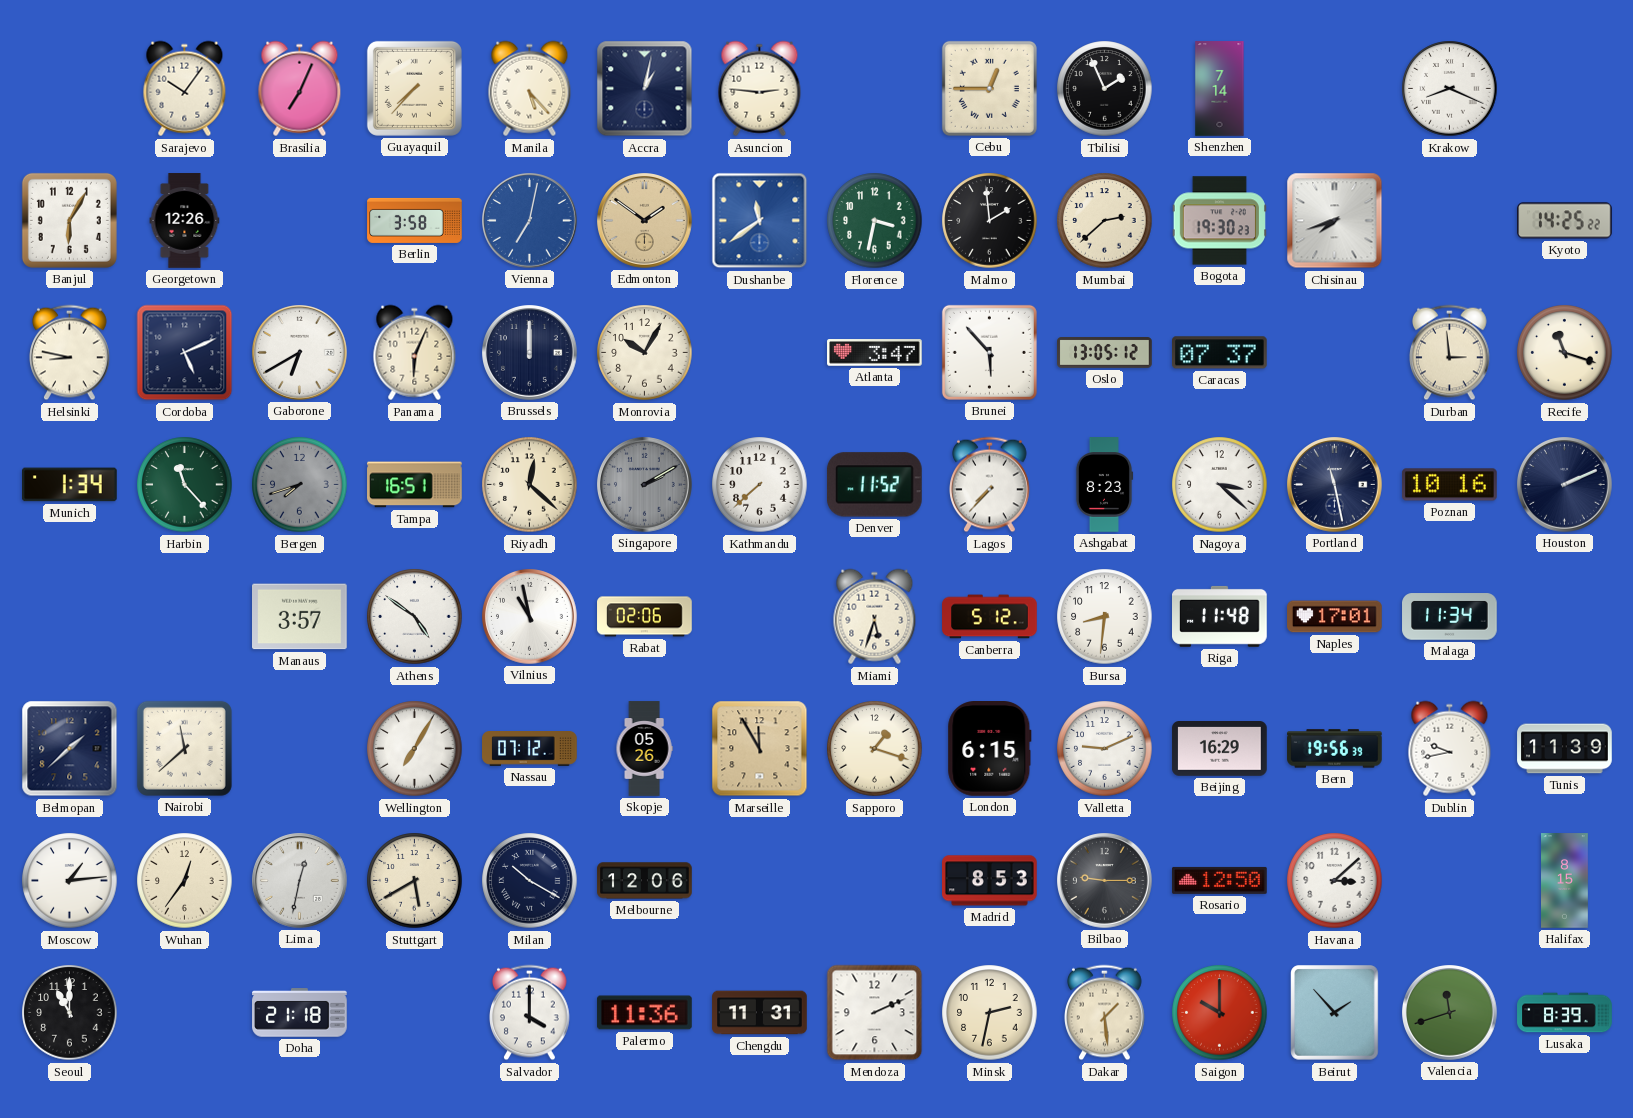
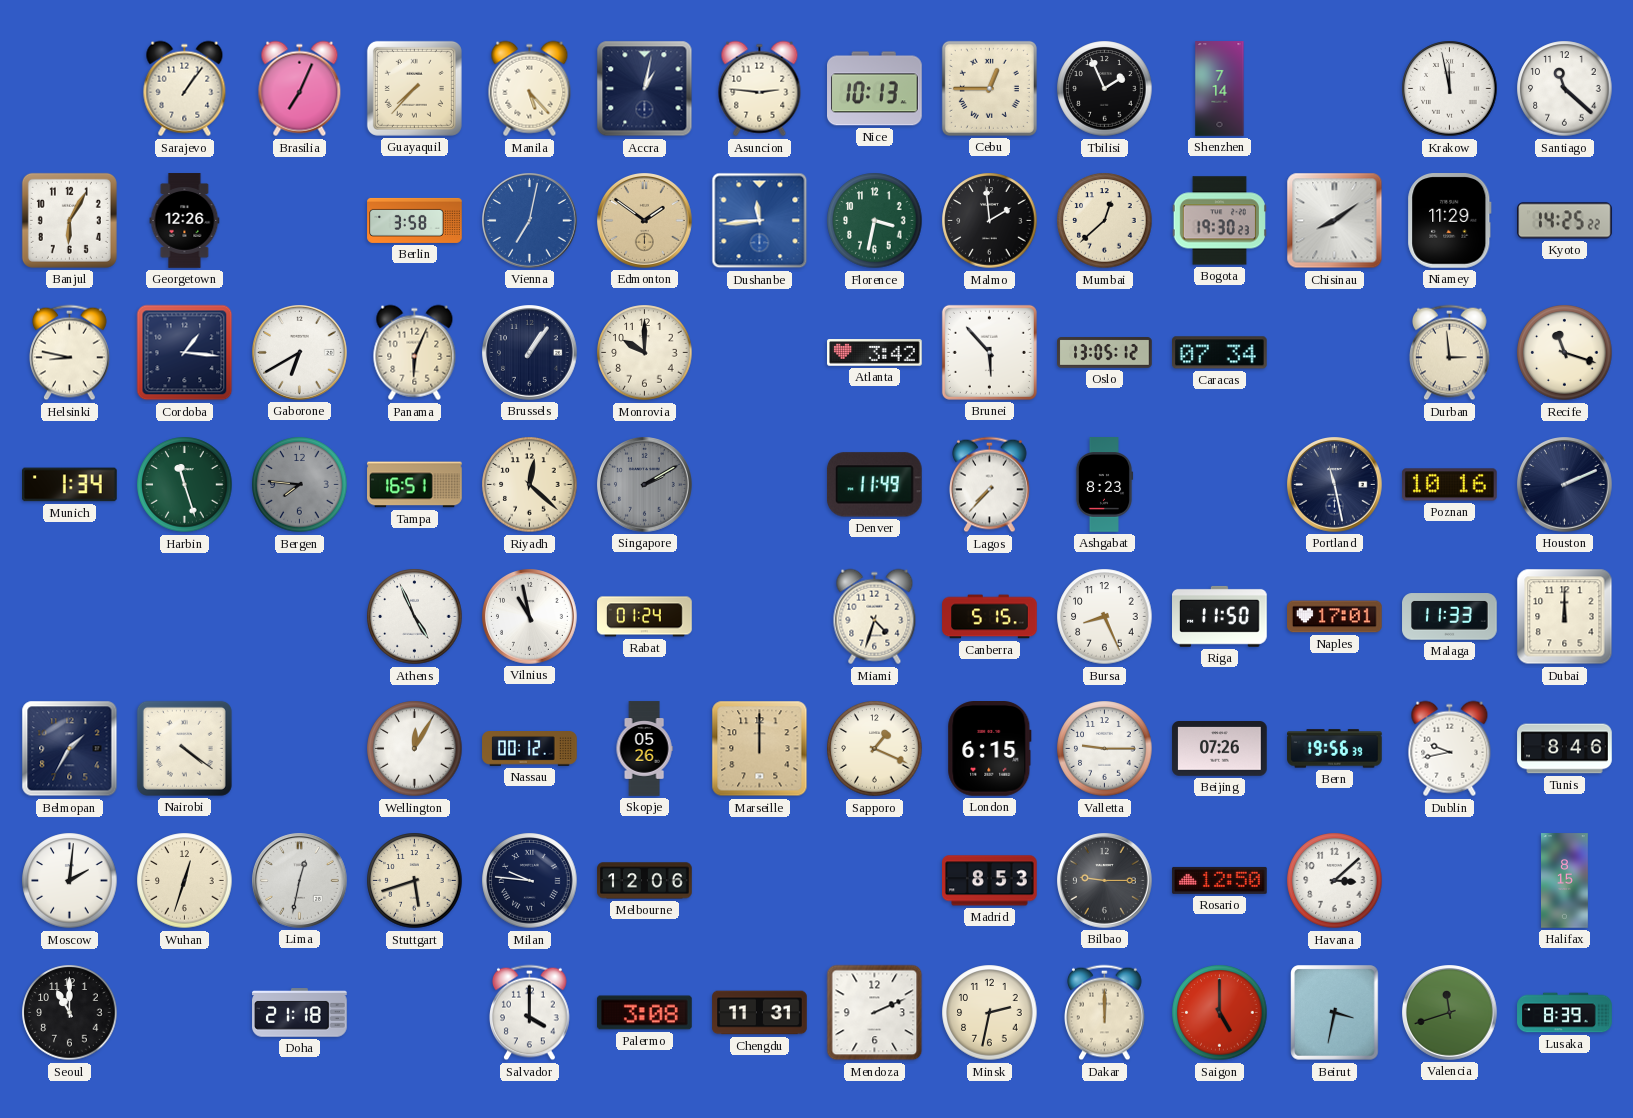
Sarajevo: 10:06 -> 1:06
Nice: none -> 10:13
Krakow: 8:19 -> 11:58
Santiago: none -> 11:22
Dushanbe: 11:39 -> 11:44
Mumbai: 2:38 -> 12:38
Chisinau: 7:42 -> 8:09
Niamey: none -> 11:29
Cordoba: 5:11 -> 1:16
Brussels: 12:00 -> 1:06
Monrovia: 10:05 -> 10:00
Atlanta: 3:47 -> 3:42
Caracas: 07:37 -> 07:34
Harbin: 11:23 -> 11:27
Bergen: 7:42 -> 7:46
Kathmandu: 7:38 -> none
Denver: 11:52 -> 11:49
Nagoya: 3:22 -> none
Manaus: 3:57 -> none
Athens: 4:51 -> 4:56
Rabat: 02:06 -> 01:24
Miami: 5:33 -> 4:33
Canberra: 5:12 -> 5:15
Bursa: 8:31 -> 8:26
Riga: 11:48 -> 11:50
Malaga: 11:34 -> 11:33
Dubai: none -> 12:00
Belmopan: 1:38 -> 1:35
Nairobi: 11:38 -> 4:21
Wellington: 7:05 -> 12:05
Nassau: 07:12 -> 00:12
Marseille: 11:55 -> 12:00
Sapporo: 1:18 -> 1:19
Valletta: 9:11 -> 9:15
Beijing: 16:29 -> 07:26
Tunis: 11:39 -> 8:46
Moscow: 1:14 -> 2:01
Wuhan: 12:36 -> 12:33
Stuttgart: 5:40 -> 5:42
Milan: 10:20 -> 9:46
Palermo: 11:36 -> 3:08
Dakar: 1:29 -> 12:00
Saigon: 10:00 -> 5:00
Beirut: 1:53 -> 3:32
